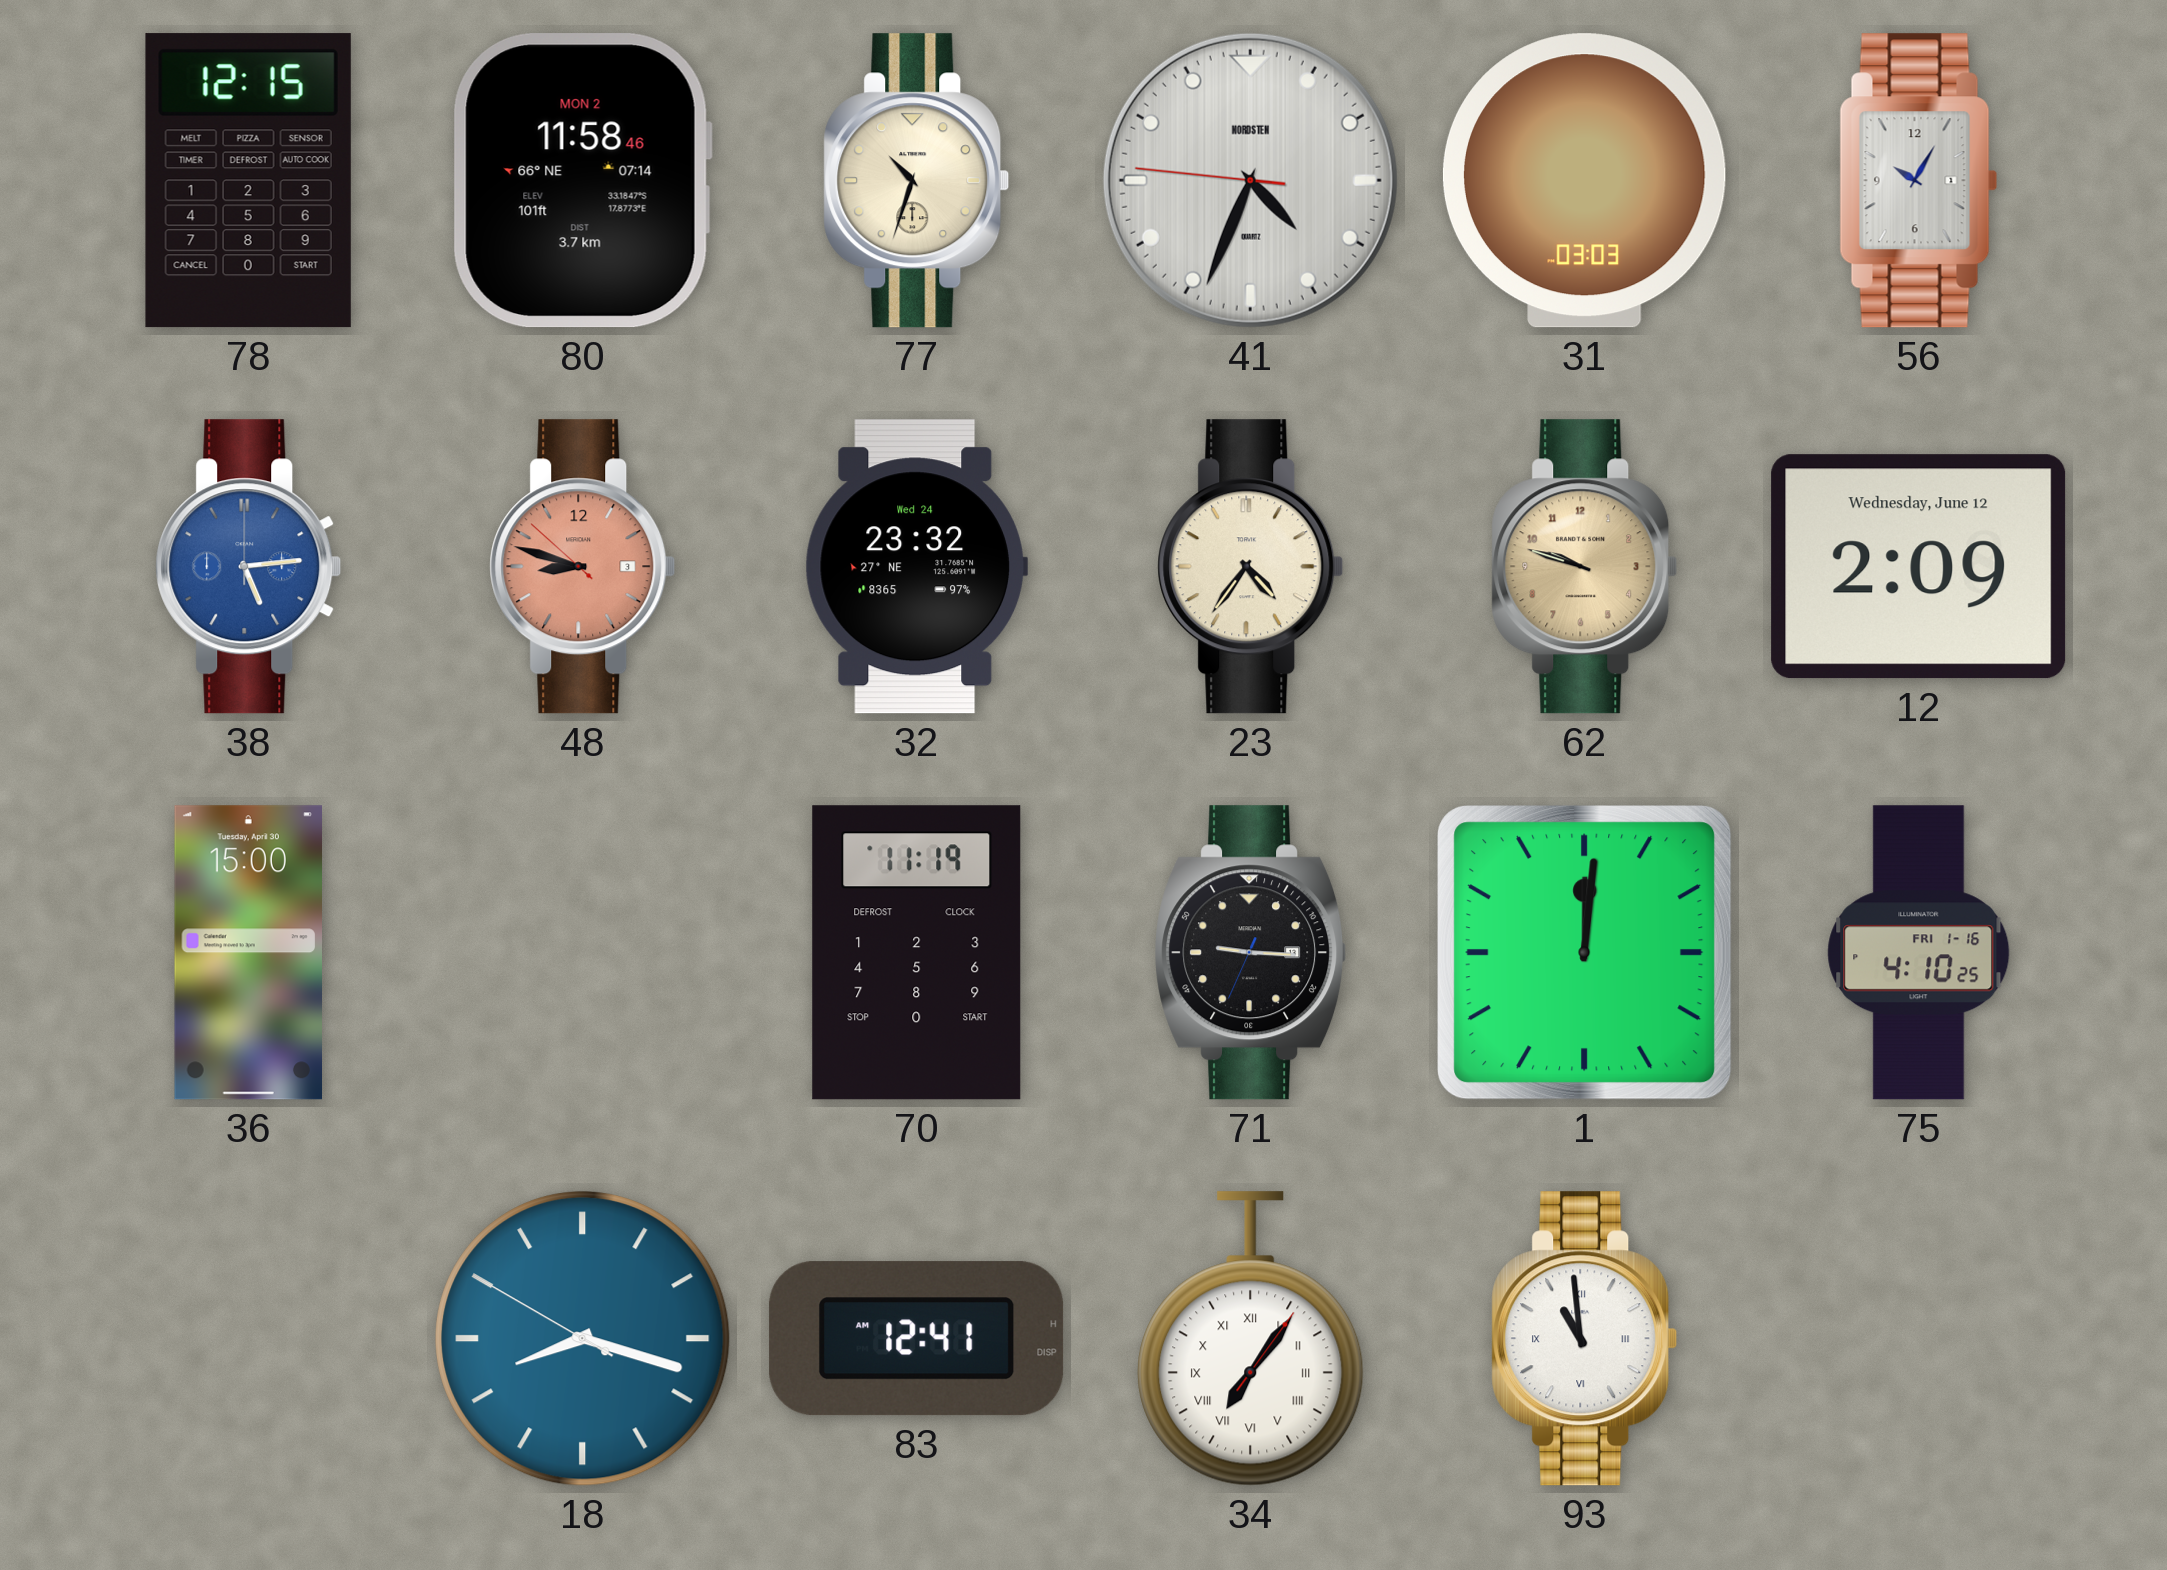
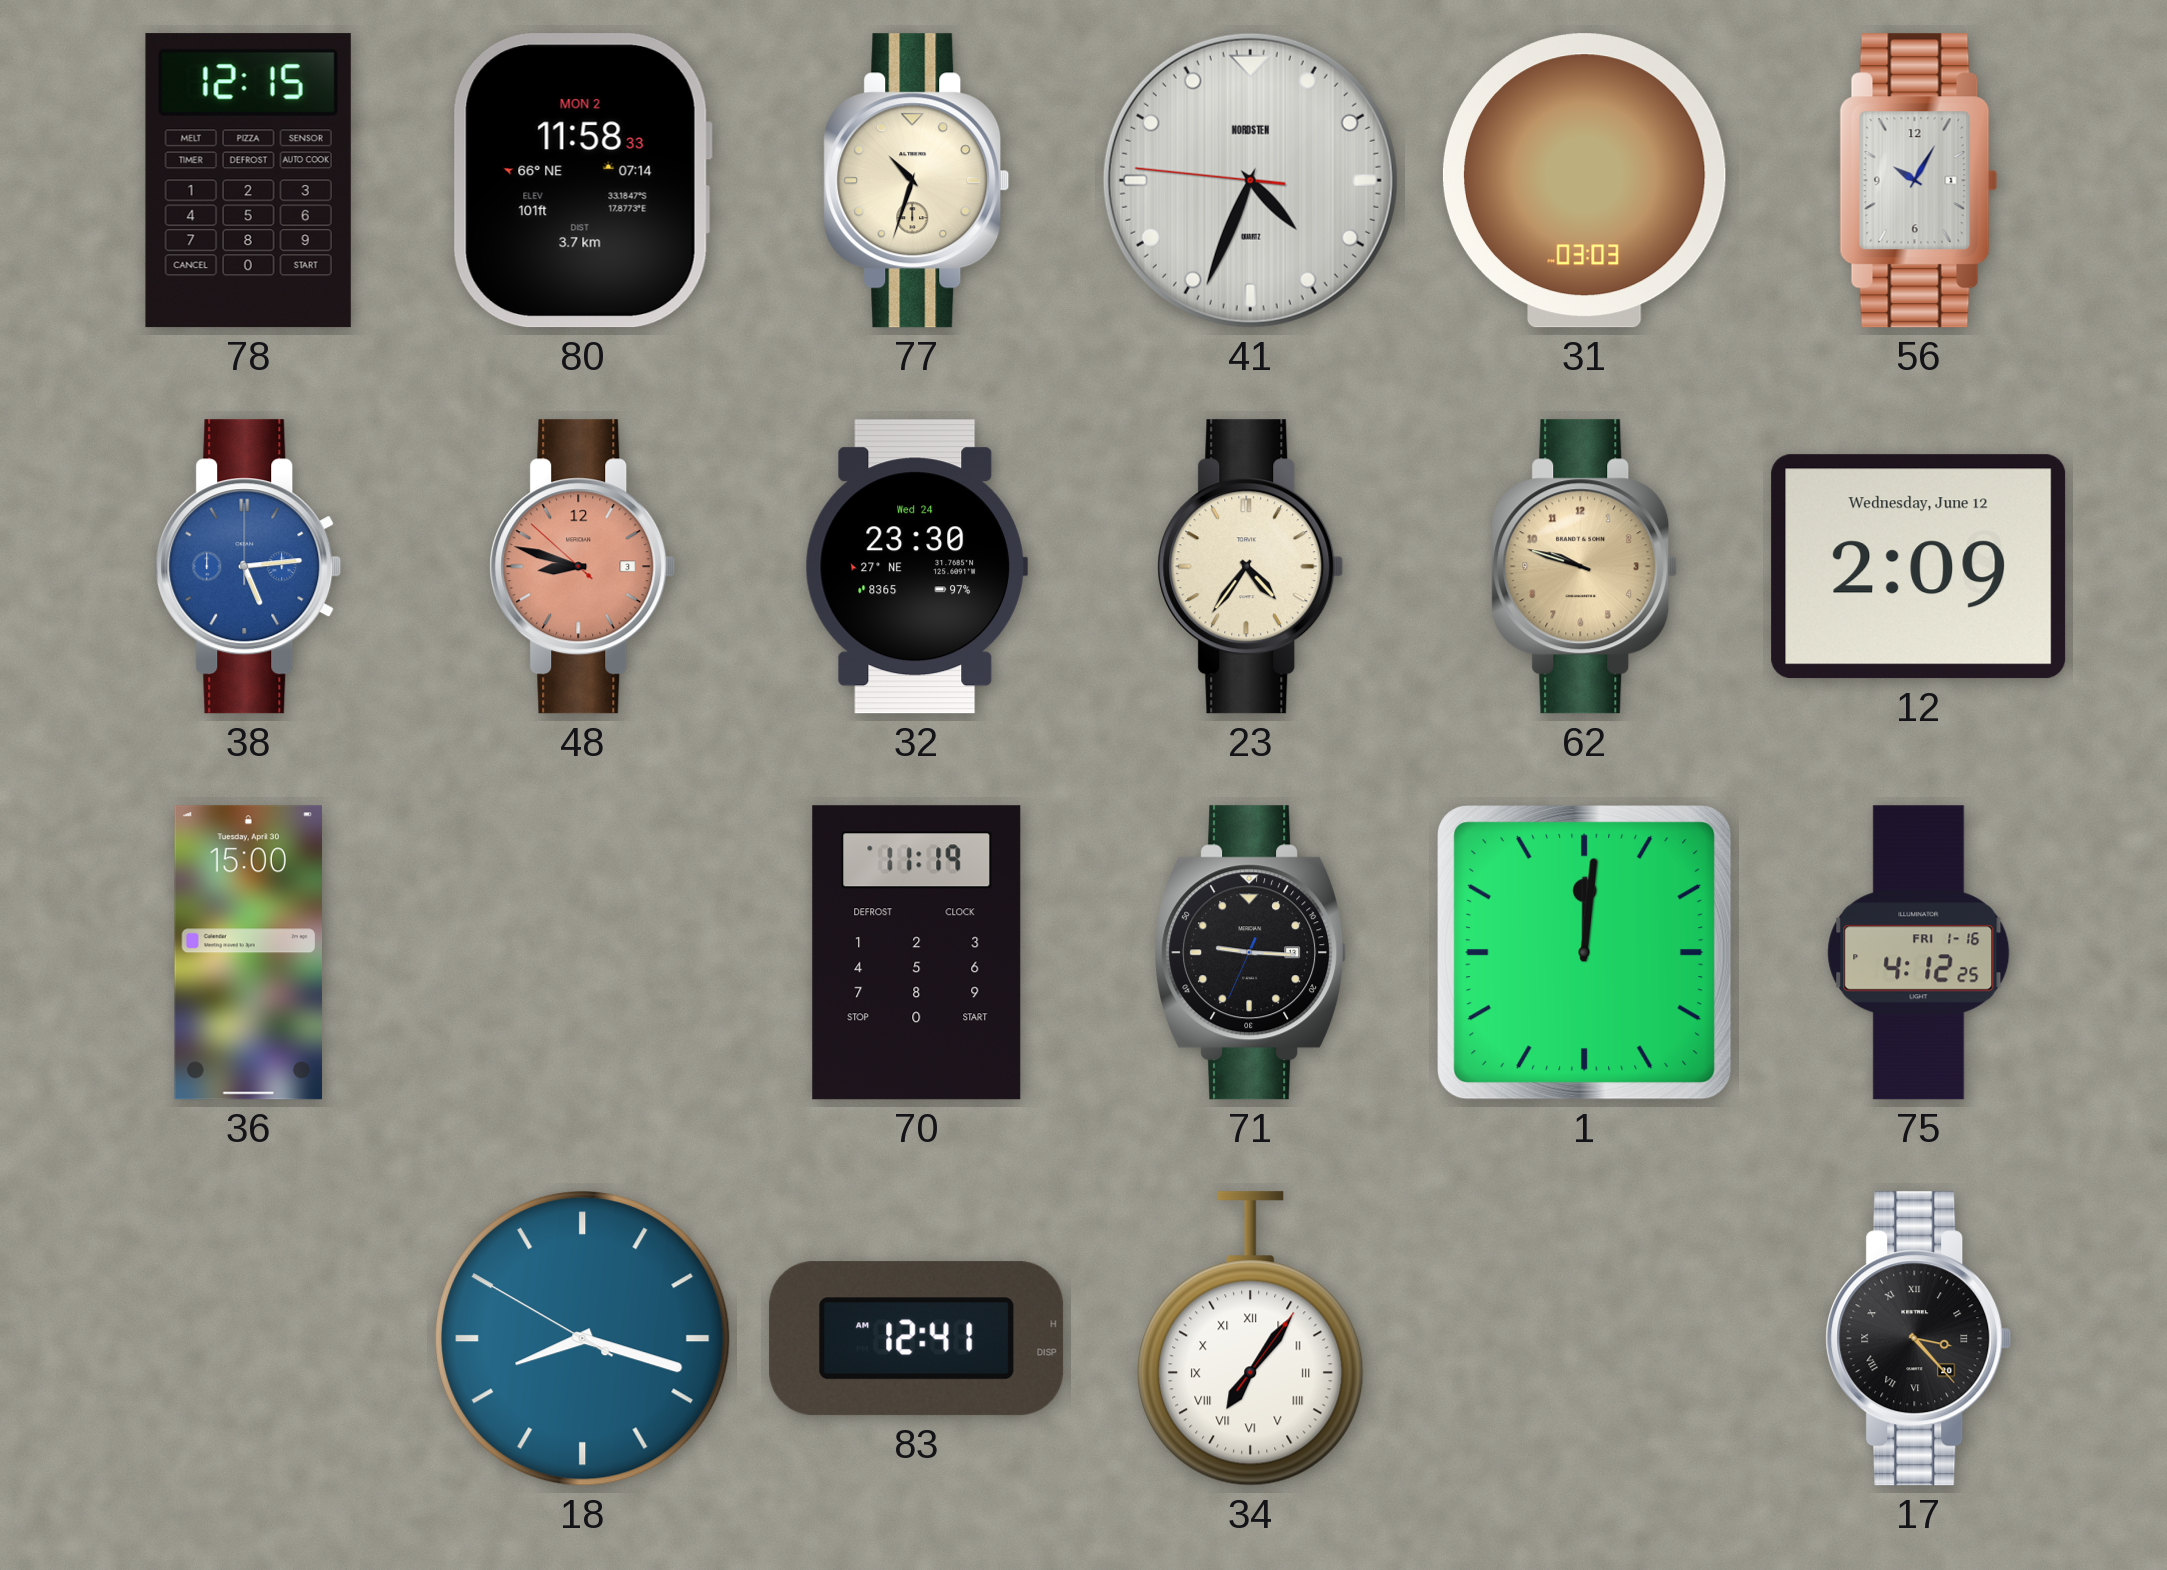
80: 11:58:46 -> 11:58:33
32: 23:32 -> 23:30
75: 4:10 -> 4:12
93: 10:59 -> none
17: none -> 3:23
